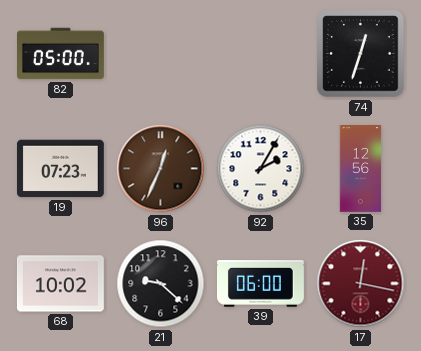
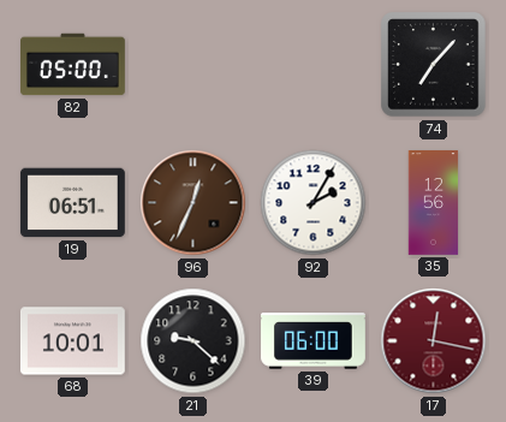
74: 12:33 -> 7:07
19: 07:23 -> 06:51
68: 10:02 -> 10:01
